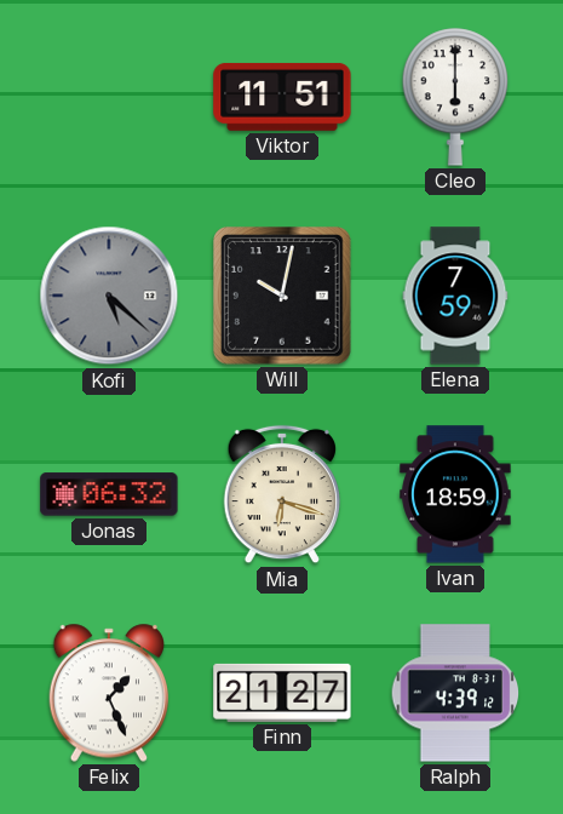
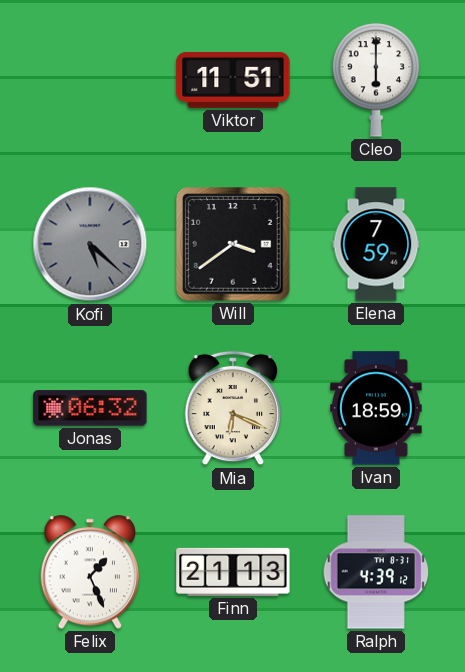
Will: 10:02 -> 3:39
Mia: 6:18 -> 6:19
Finn: 21:27 -> 21:13
